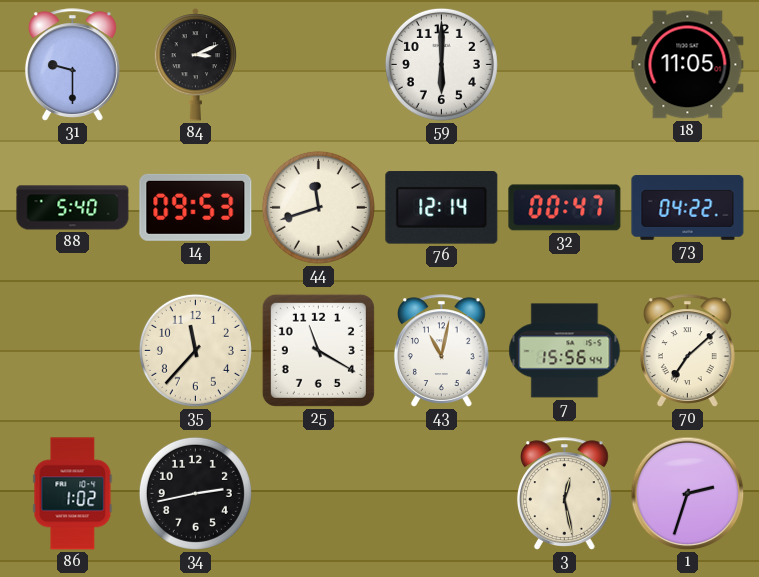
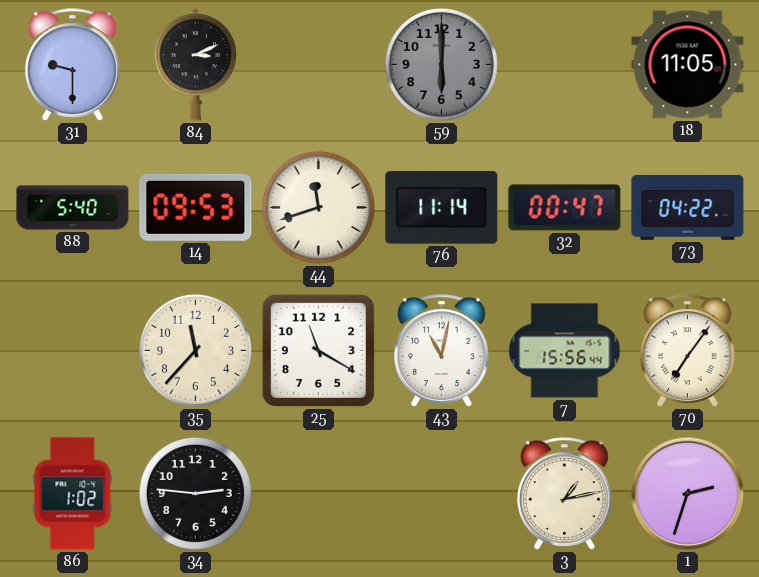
59 dial: white -> grey
76: 12:14 -> 11:14
70: 7:08 -> 7:06
34: 2:43 -> 2:46
3: 12:28 -> 1:13
